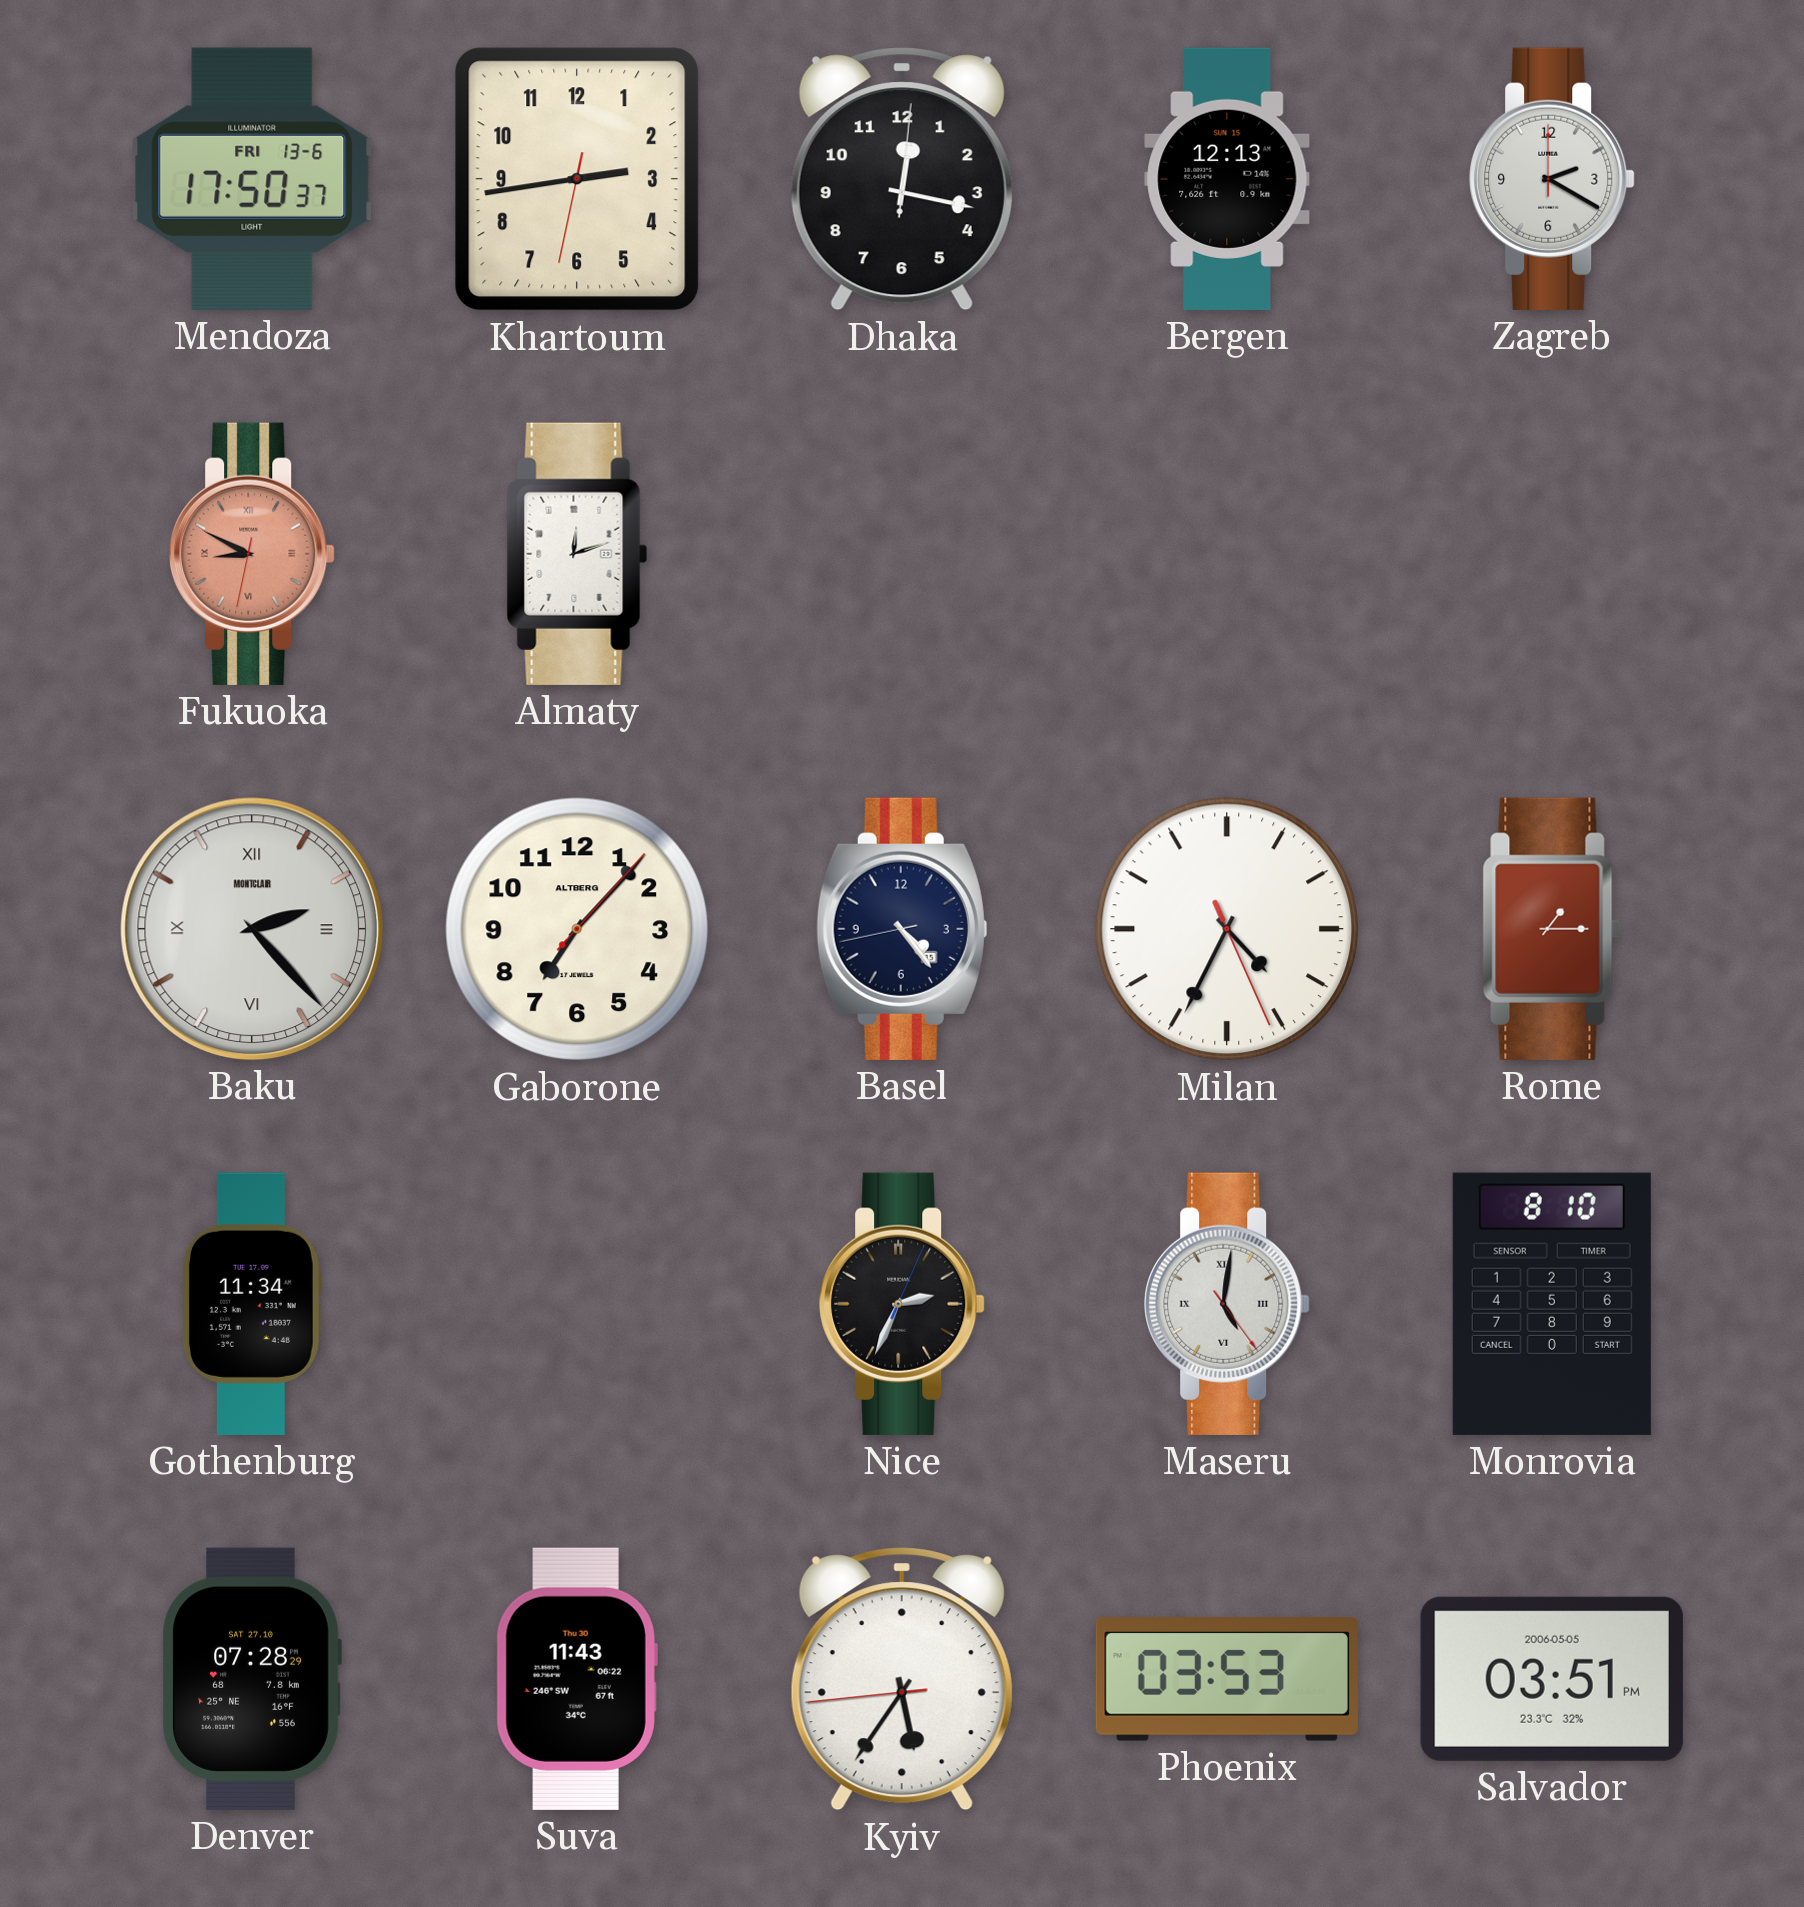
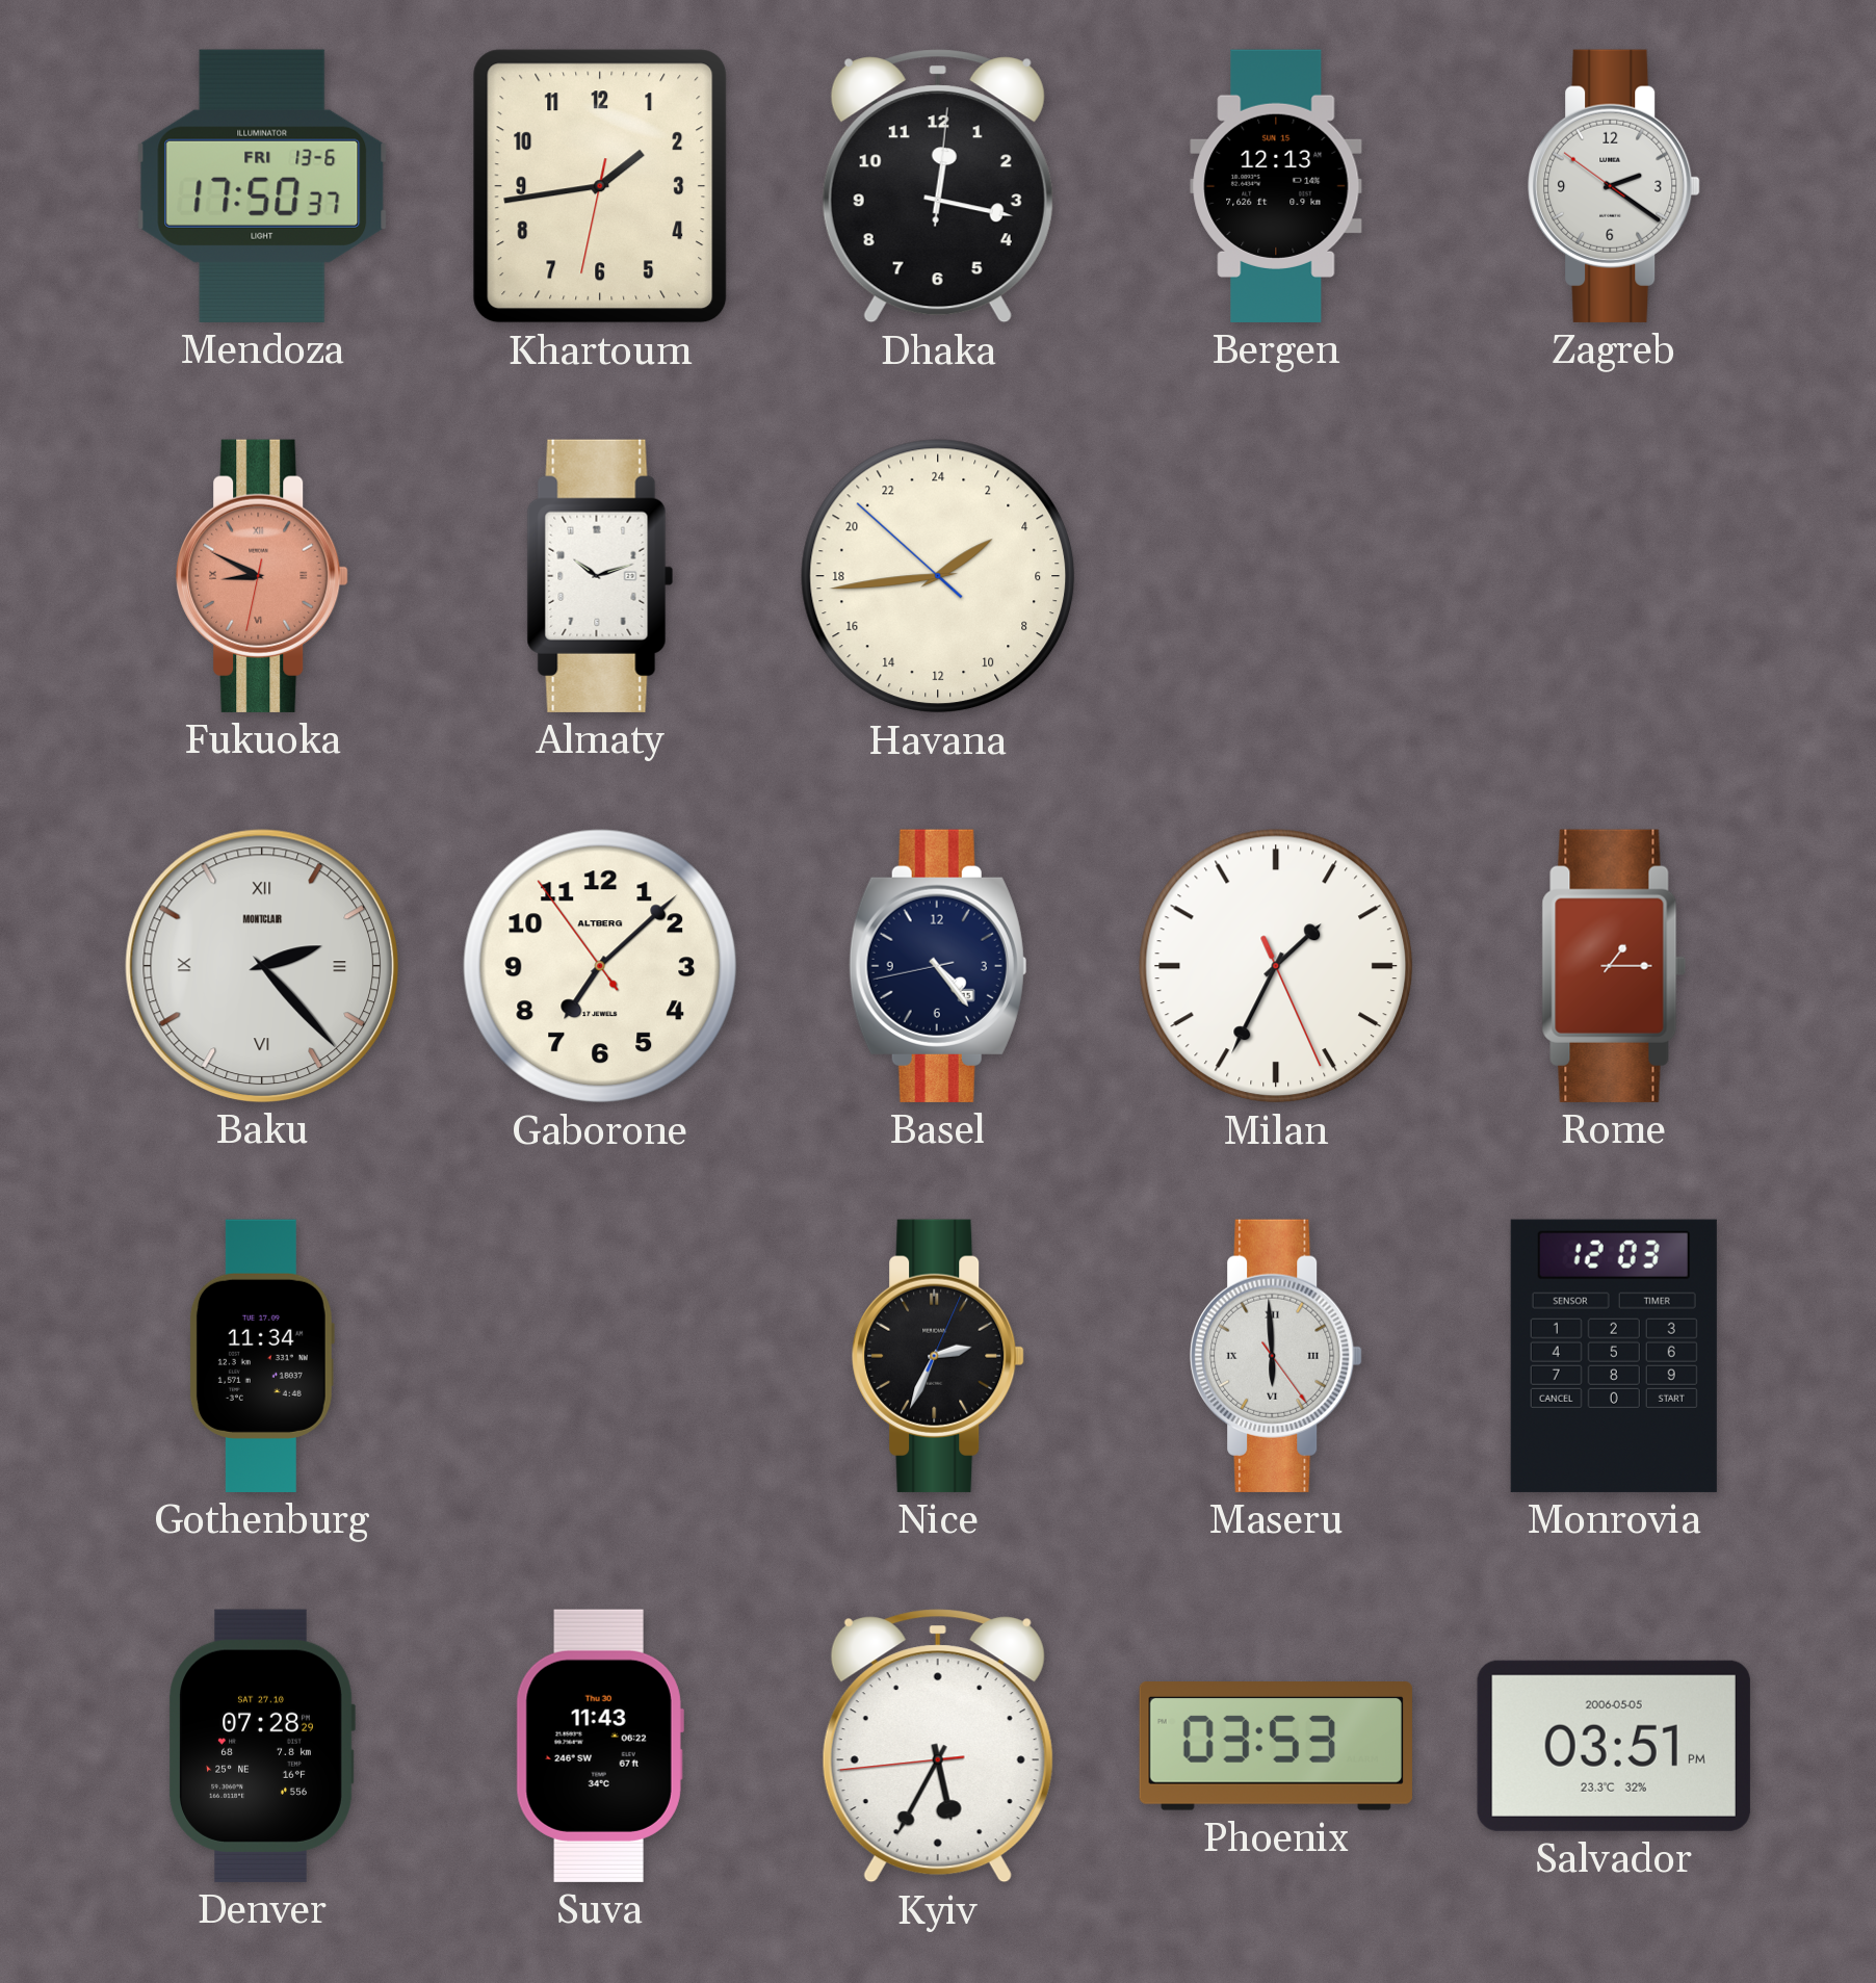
Khartoum: 2:43 -> 1:43
Zagreb: 2:20:00 -> 2:20:51
Almaty: 12:12 -> 10:12
Havana: none -> 3:43
Gaborone: 7:07:07 -> 7:07:54
Milan: 4:34 -> 1:34
Maseru: 5:01 -> 5:59
Monrovia: 8:10 -> 12:03
Kyiv: 5:35 -> 5:34
